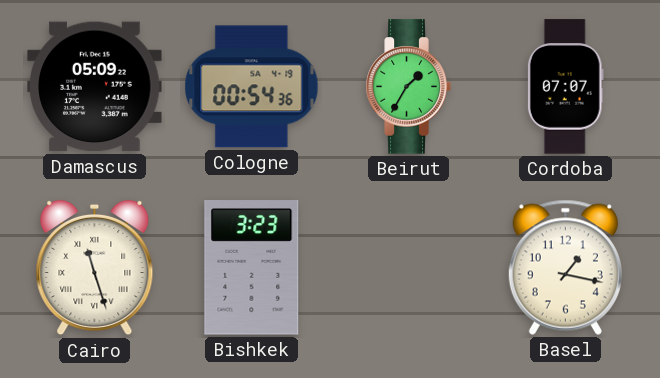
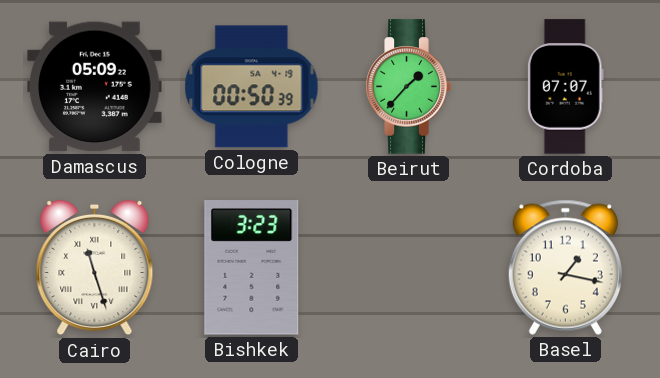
Cologne: 00:54 -> 00:50
Beirut: 1:35 -> 1:37
